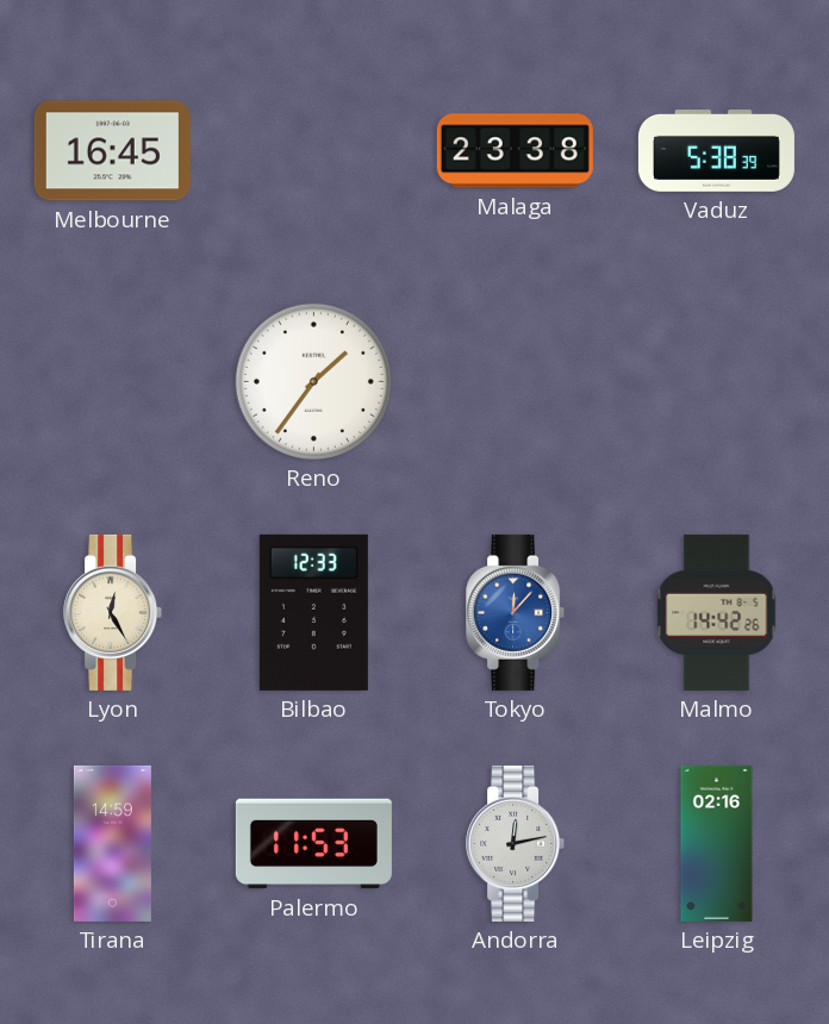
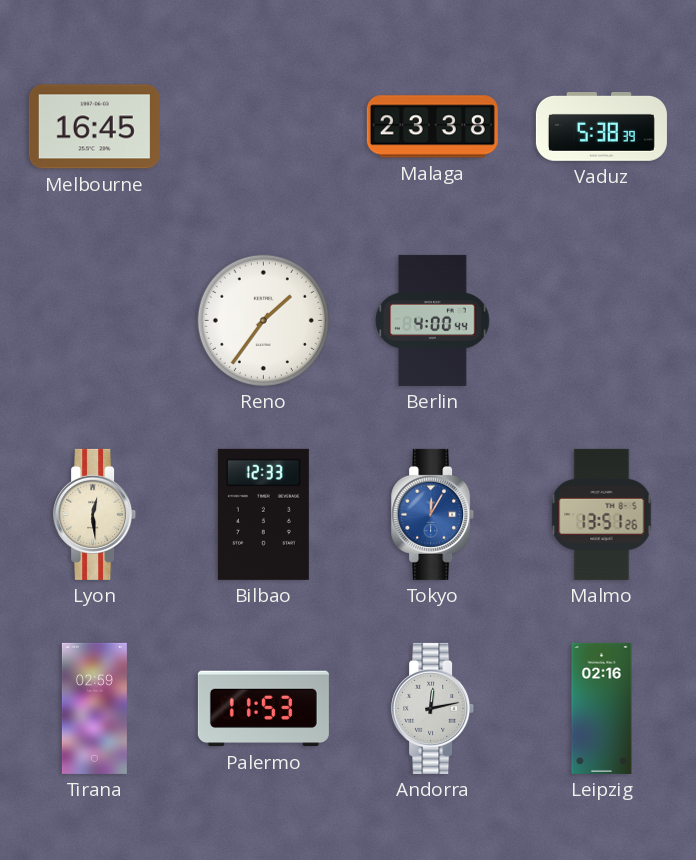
Berlin: none -> 4:00
Lyon: 12:25 -> 12:29
Tokyo: 12:07 -> 12:05
Malmo: 14:42 -> 13:51
Tirana: 14:59 -> 02:59
